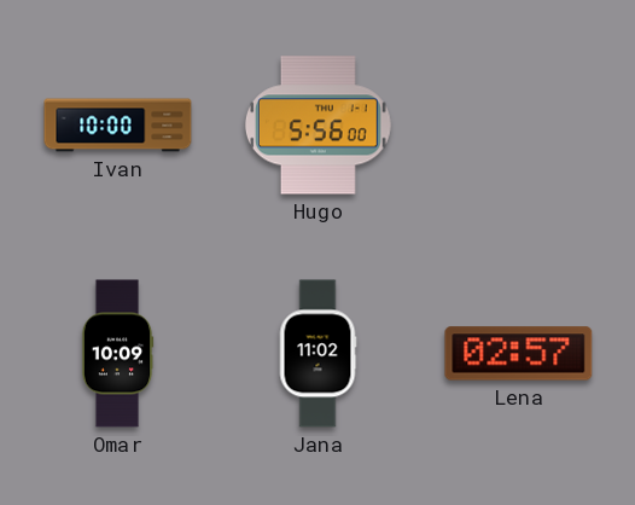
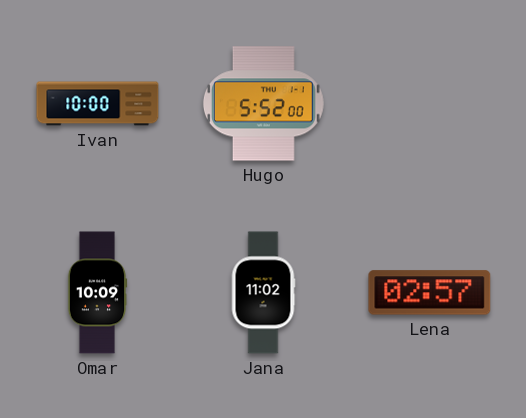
Hugo: 5:56 -> 5:52
